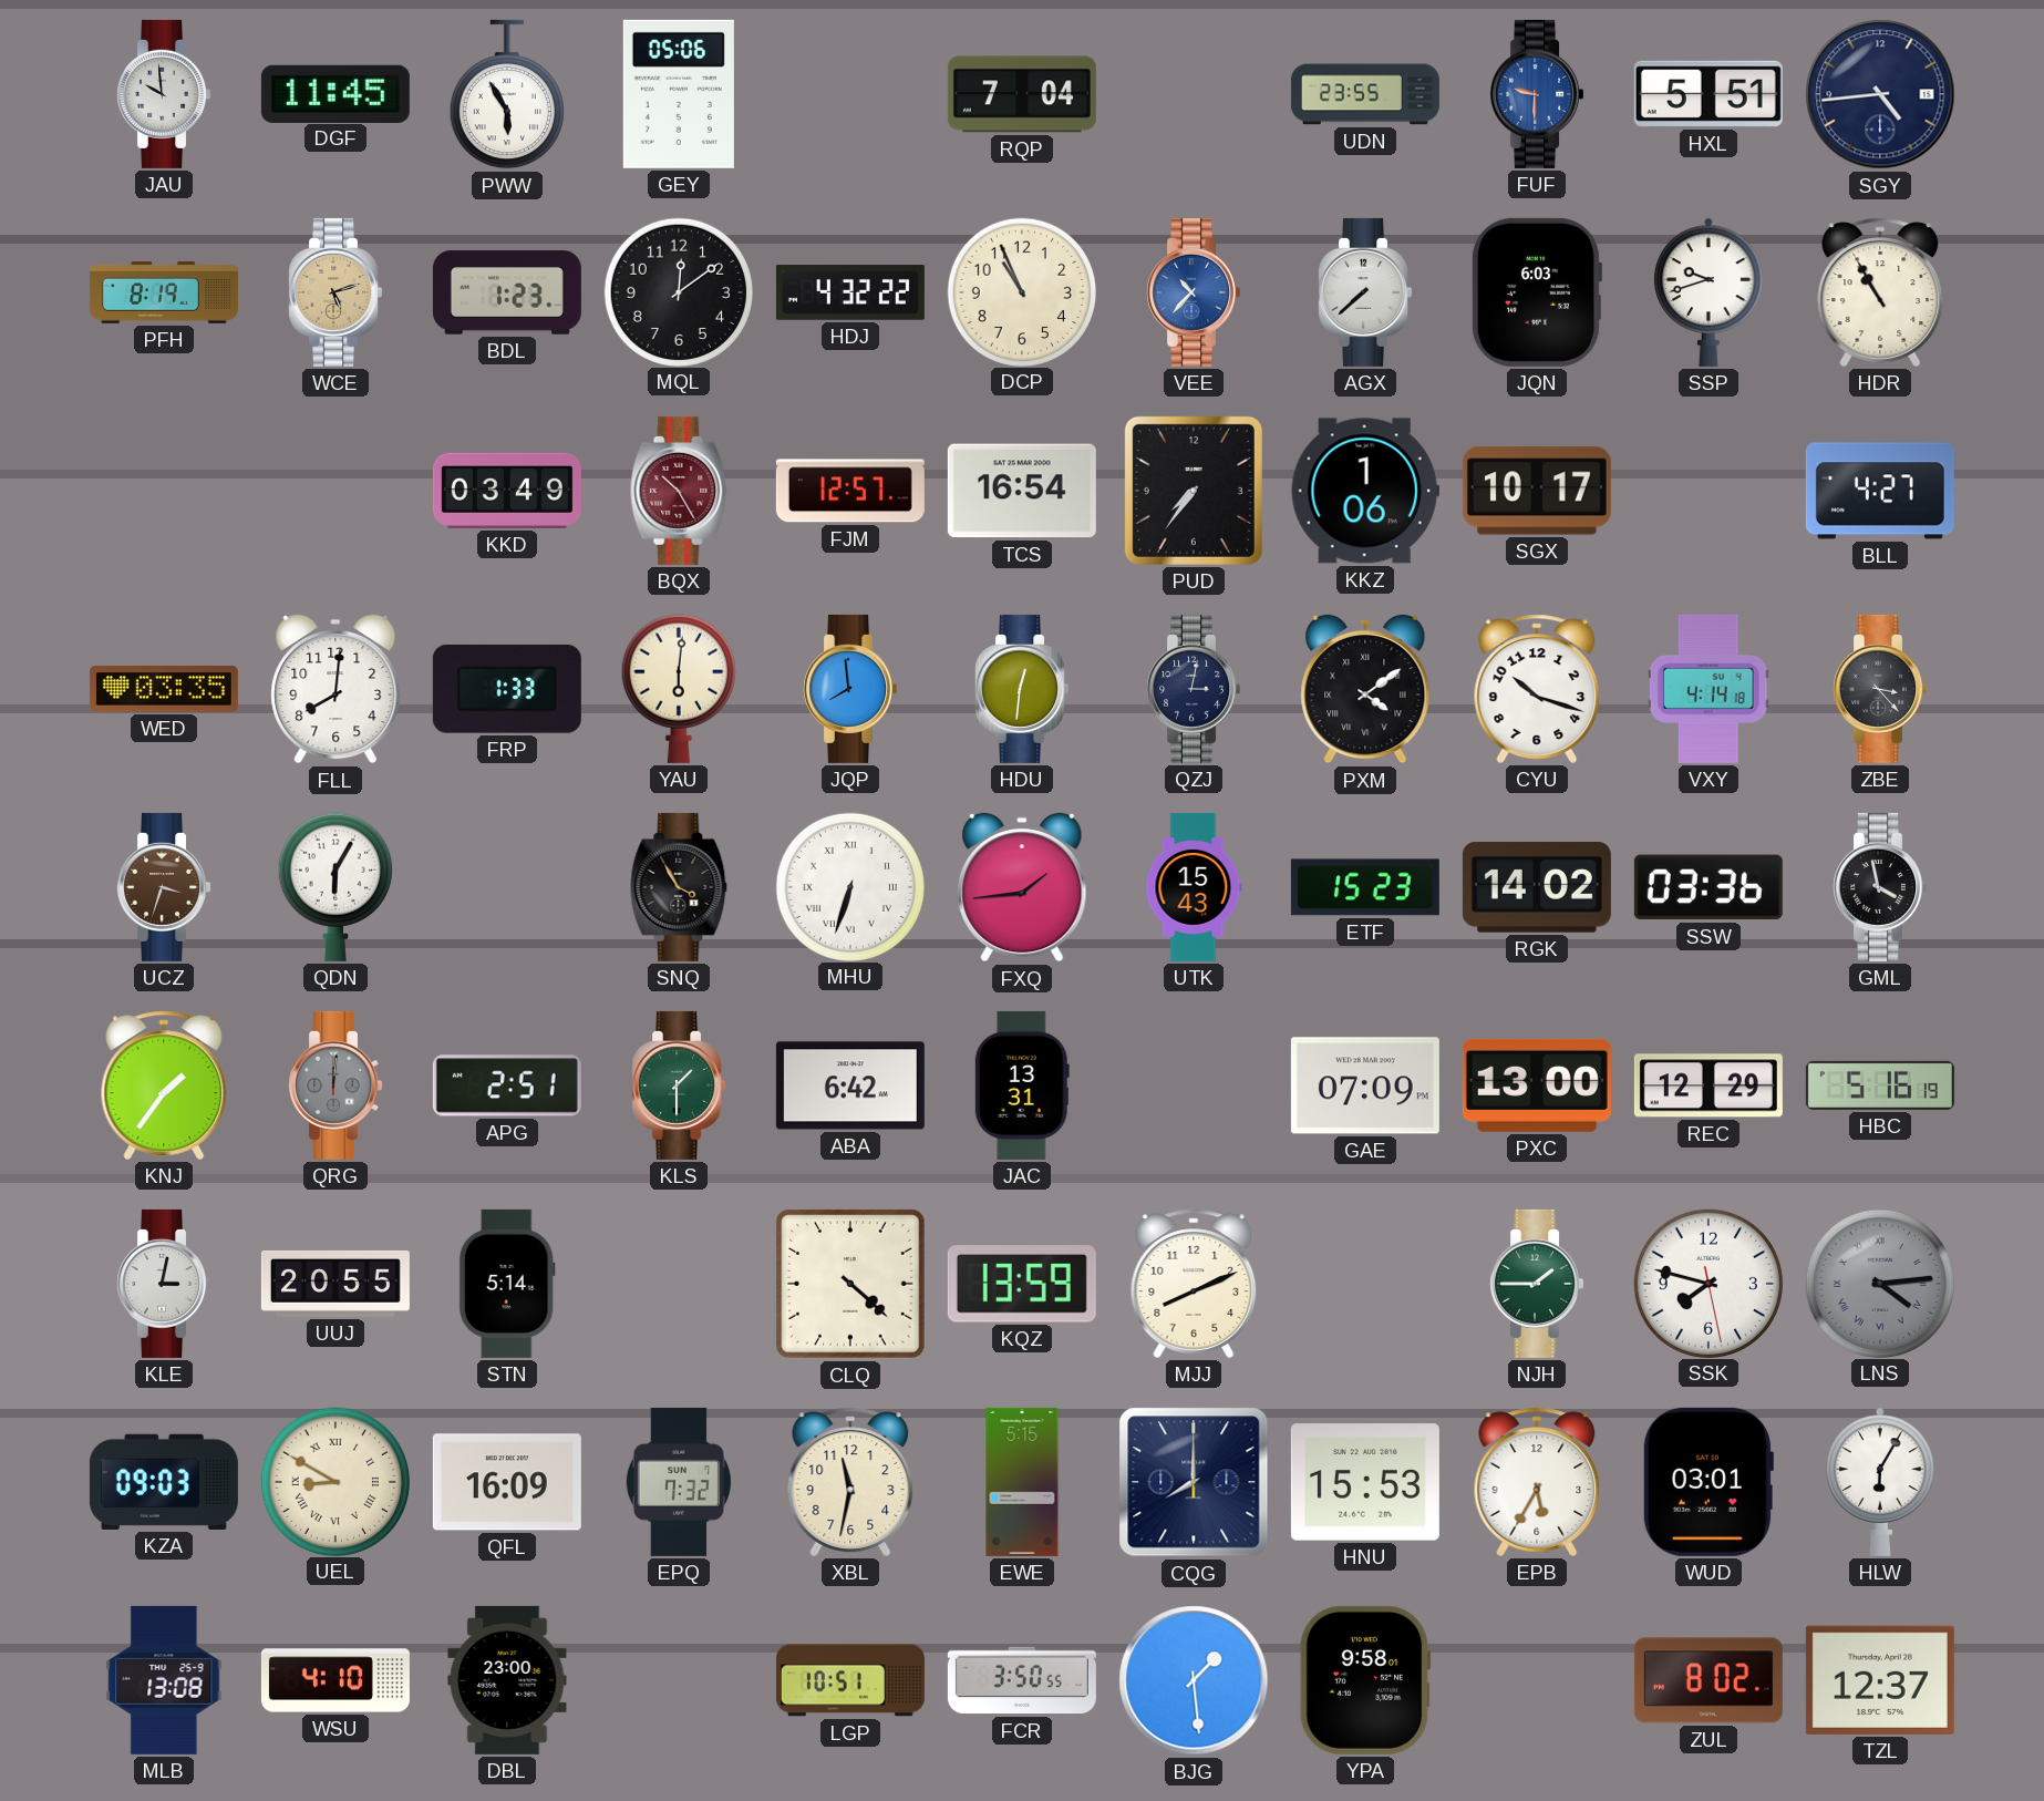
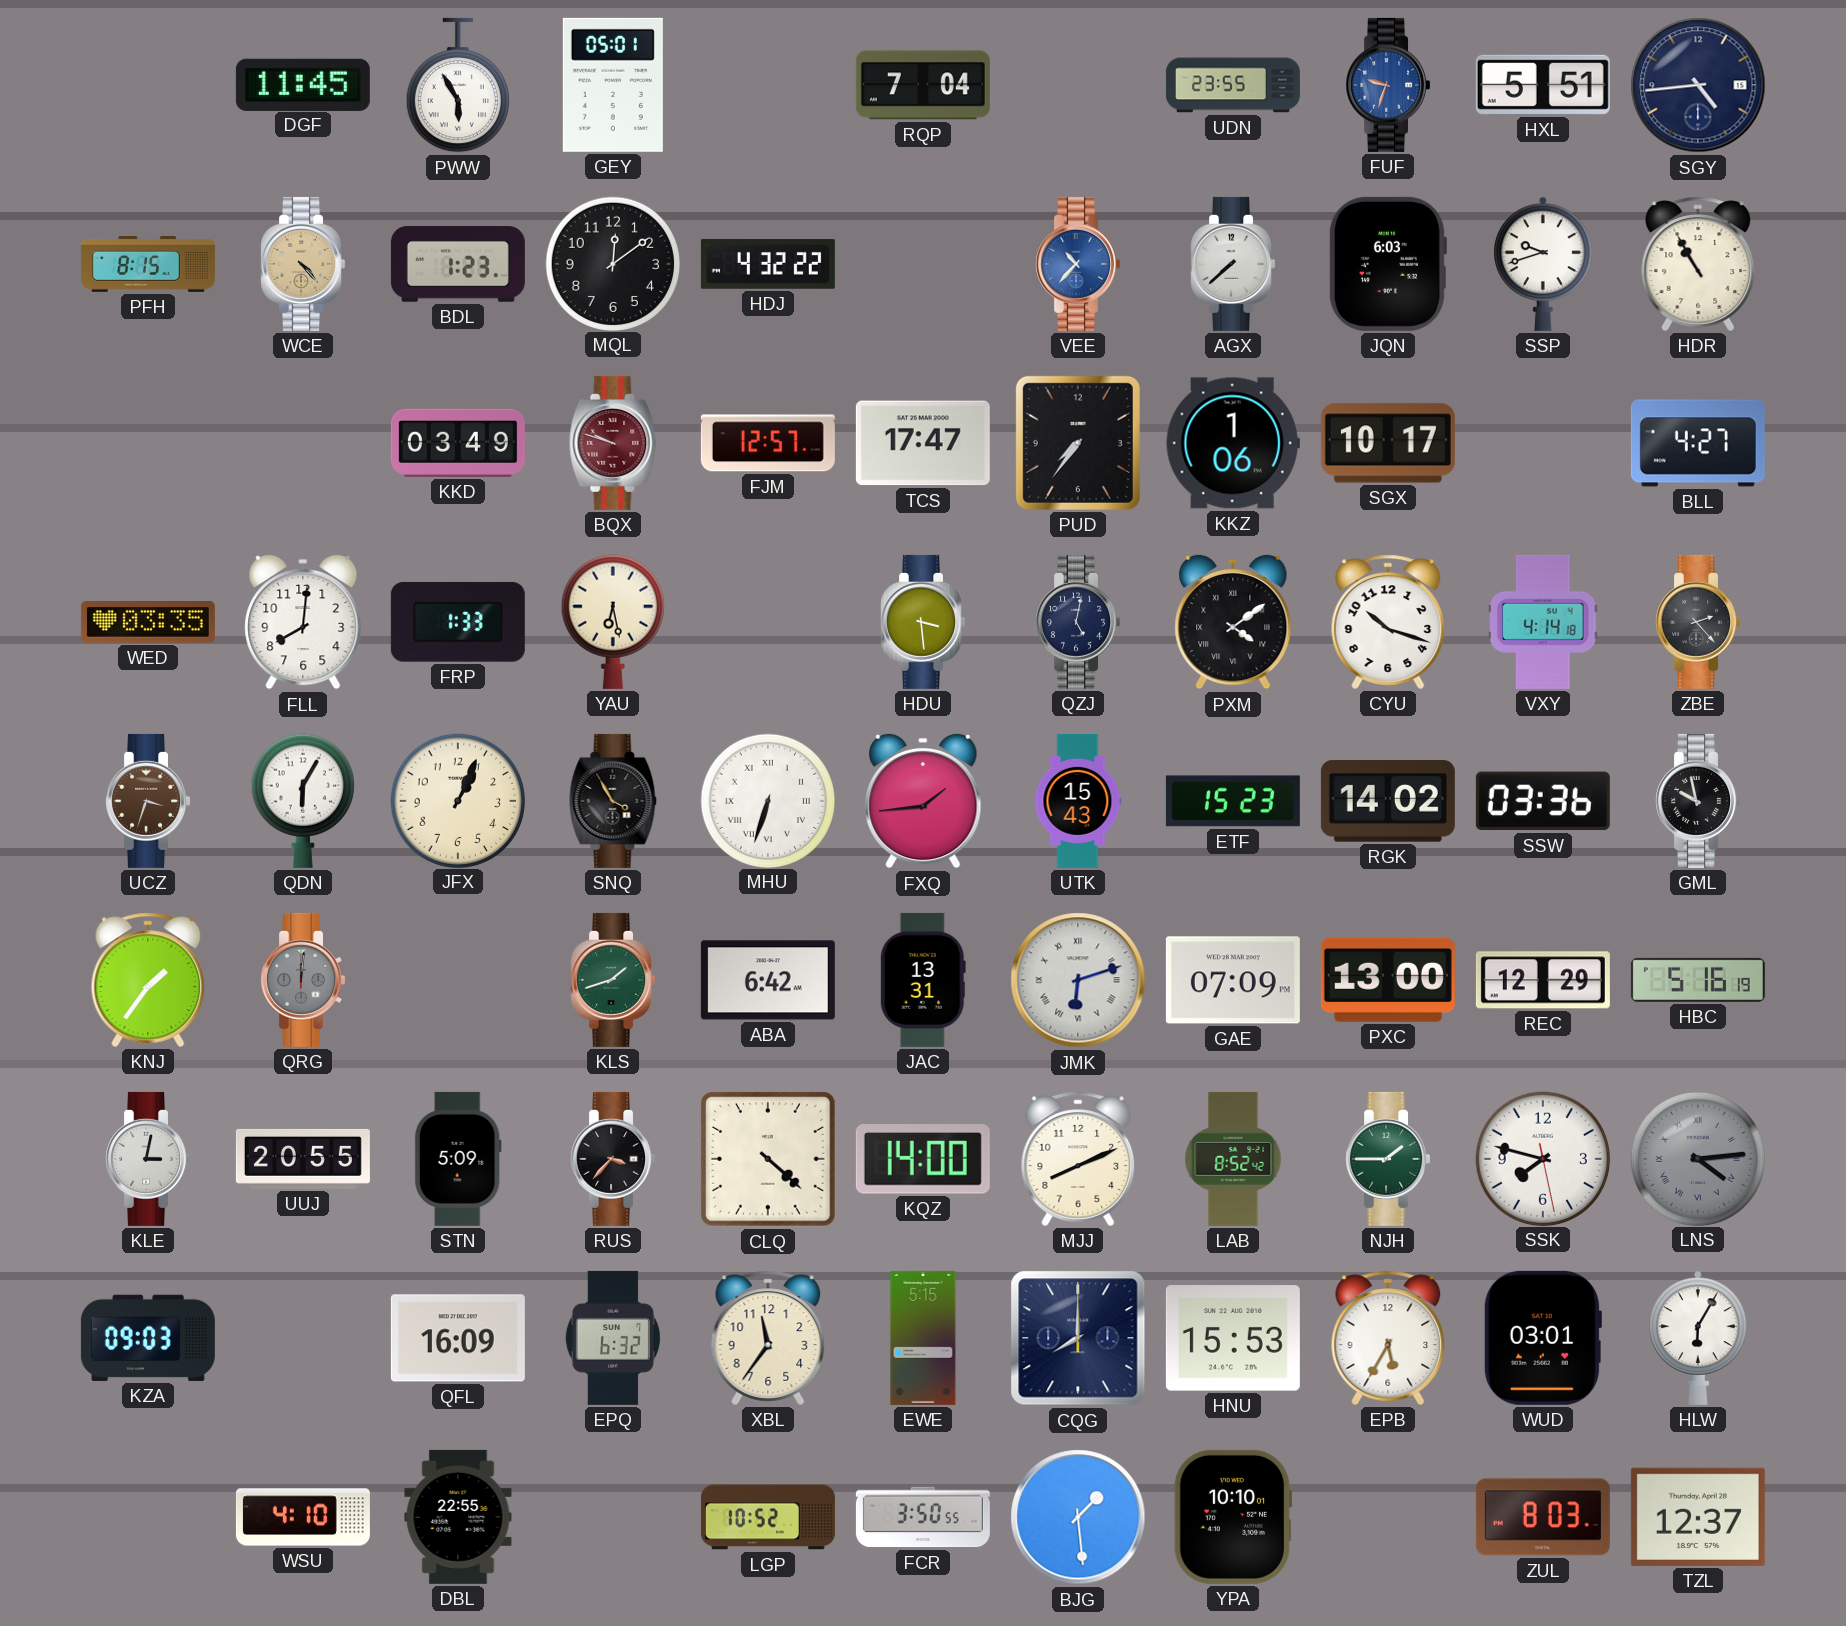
JAU: 9:59 -> none
GEY: 05:06 -> 05:01
FUF: 9:30 -> 9:33
PFH: 8:19 -> 8:15
WCE: 5:12 -> 4:23
DCP: 10:56 -> none
BQX: 10:25 -> 9:48
TCS: 16:54 -> 17:47
YAU: 6:01 -> 6:28
JQP: 7:59 -> none
HDU: 12:31 -> 3:29
QZJ: 3:02 -> 5:02
ZBE: 3:23 -> 2:23
JFX: none -> 1:04
GML: 3:58 -> 9:58
APG: 2:51 -> none
KLS: 1:30 -> 1:42
JMK: none -> 6:12
STN: 5:14 -> 5:09
RUS: none -> 3:37
KQZ: 13:59 -> 14:00
LAB: none -> 8:52
UEL: 8:50 -> none
EPQ: 7:32 -> 6:32
XBL: 11:32 -> 11:36
MLB: 13:08 -> none
DBL: 23:00 -> 22:55
LGP: 10:51 -> 10:52
YPA: 9:58 -> 10:10
ZUL: 8:02 -> 8:03
